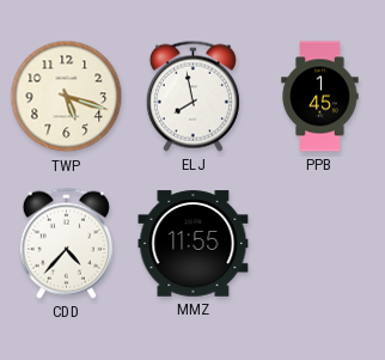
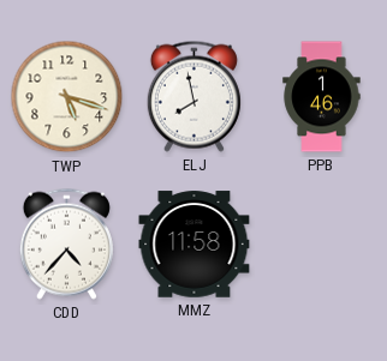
PPB: 1:45 -> 1:46
MMZ: 11:55 -> 11:58
